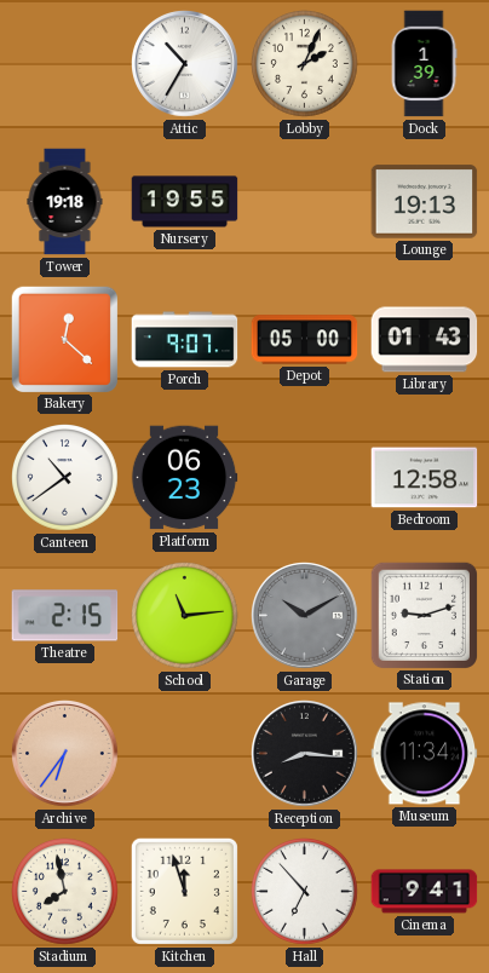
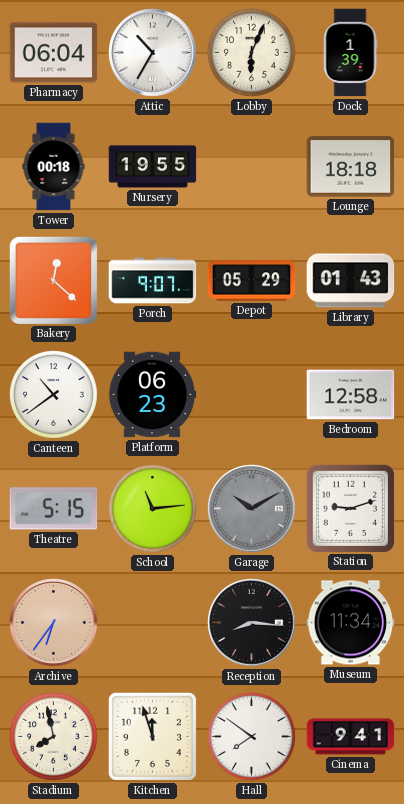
Pharmacy: none -> 06:04
Lobby: 2:04 -> 6:04
Tower: 19:18 -> 00:18
Lounge: 19:13 -> 18:18
Depot: 05:00 -> 05:29
Theatre: 2:15 -> 5:15
Hall: 6:53 -> 7:51
